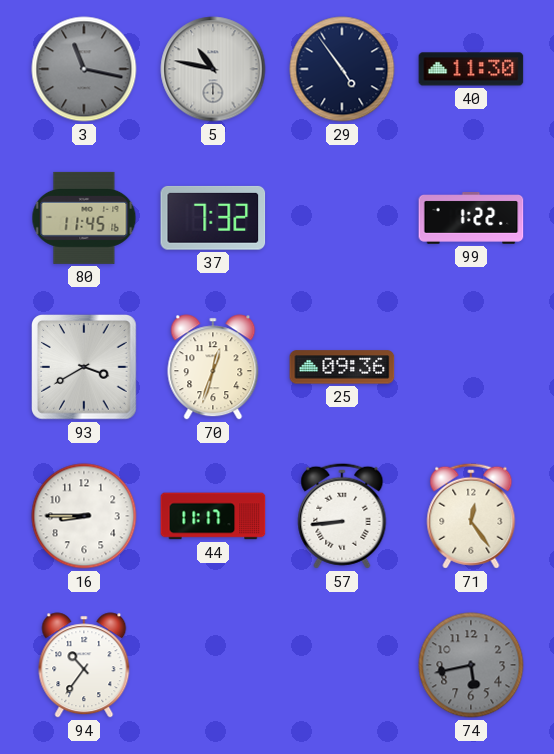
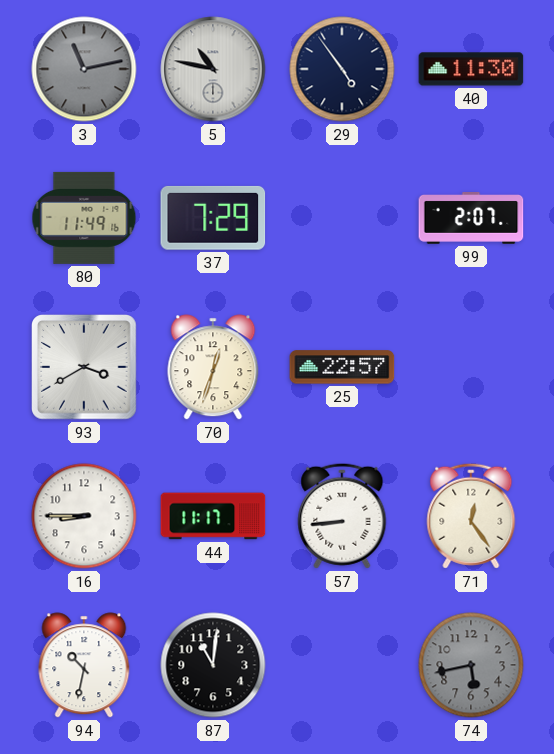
3: 11:17 -> 11:13
80: 11:45 -> 11:49
37: 7:32 -> 7:29
99: 1:22 -> 2:07
25: 09:36 -> 22:57
94: 10:36 -> 10:32
87: none -> 11:01
